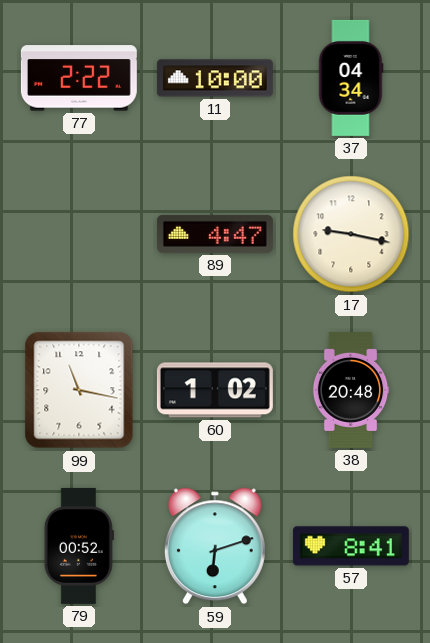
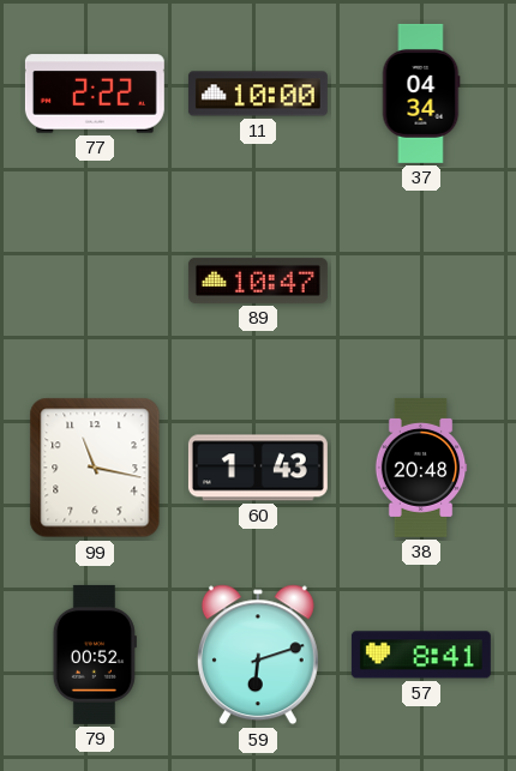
89: 4:47 -> 10:47
17: 9:17 -> none
60: 1:02 -> 1:43
